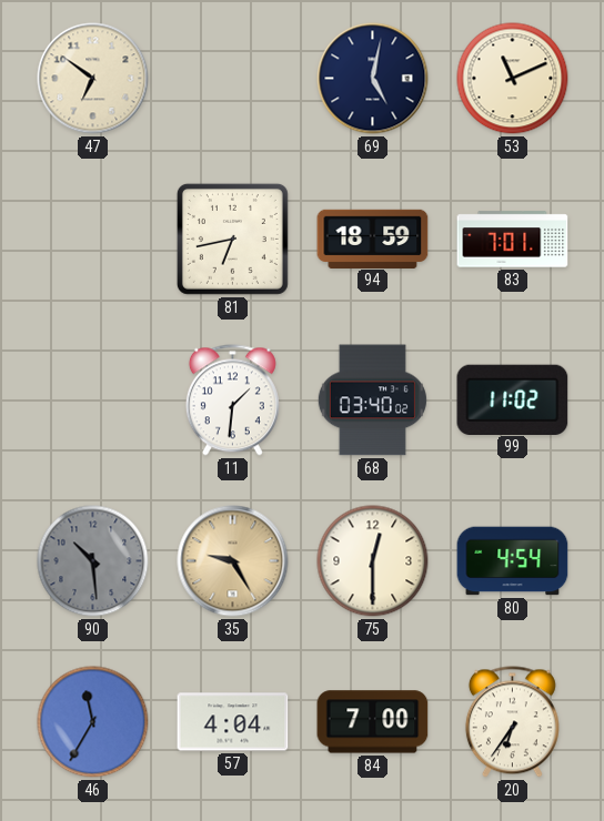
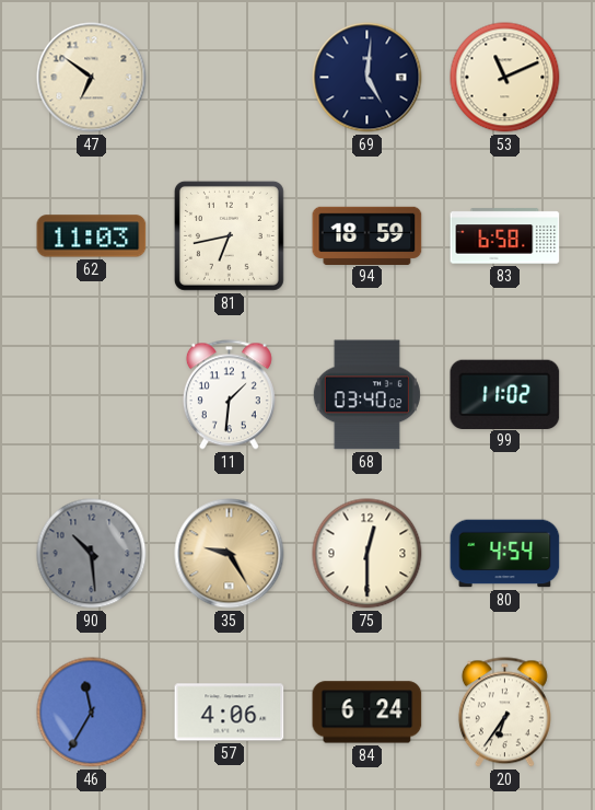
69: 5:02 -> 5:01
62: none -> 11:03
83: 7:01 -> 6:58
57: 4:04 -> 4:06
84: 7:00 -> 6:24
